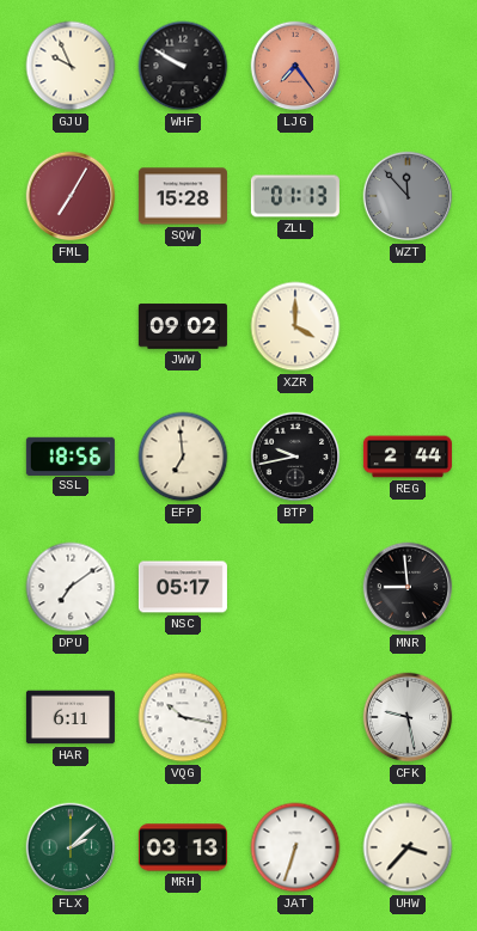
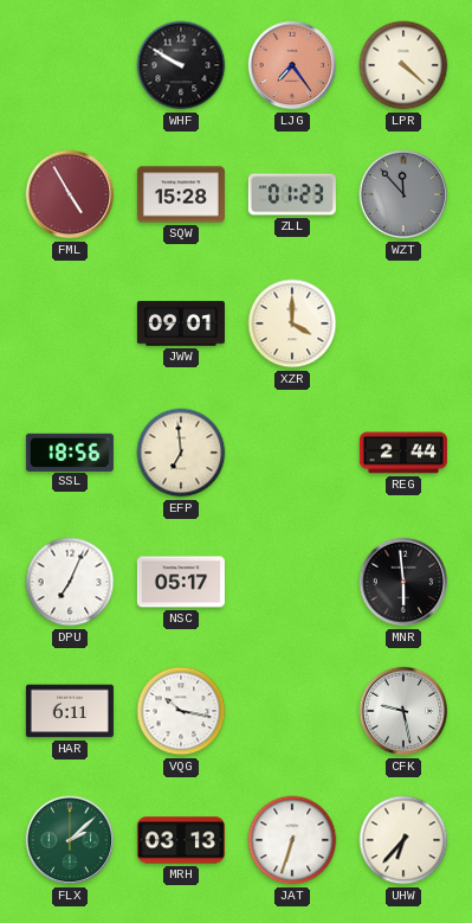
GJU: 9:56 -> none
LPR: none -> 4:22
FML: 7:05 -> 4:55
ZLL: 01:13 -> 01:23
JWW: 09:02 -> 09:01
BTP: 9:43 -> none
DPU: 7:09 -> 7:04
MNR: 8:59 -> 5:59
UHW: 3:37 -> 6:37
